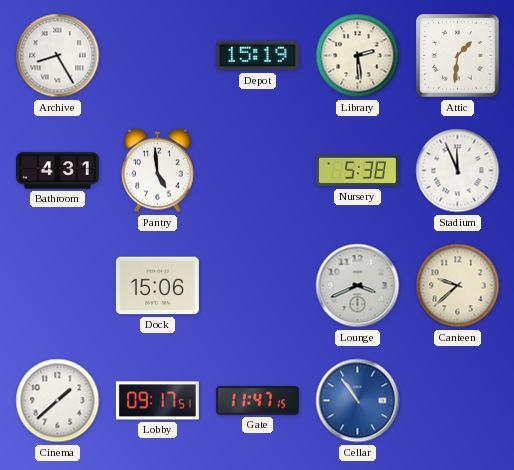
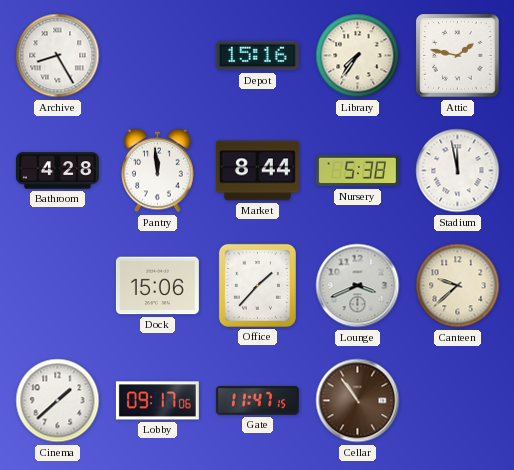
Depot: 15:19 -> 15:16
Library: 2:29 -> 7:36
Attic: 1:31 -> 1:47
Bathroom: 4:31 -> 4:28
Pantry: 4:59 -> 11:59
Market: none -> 8:44
Stadium: 11:56 -> 11:58
Office: none -> 1:37
Lobby: 09:17:51 -> 09:17:06
Cellar dial: blue -> brown
